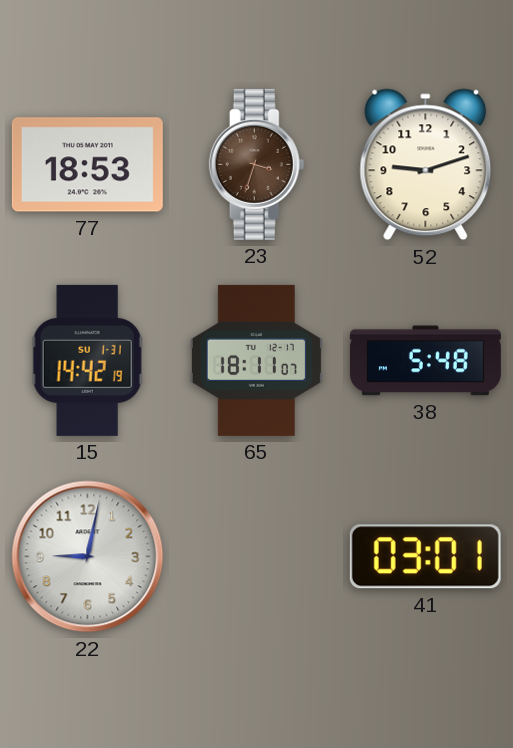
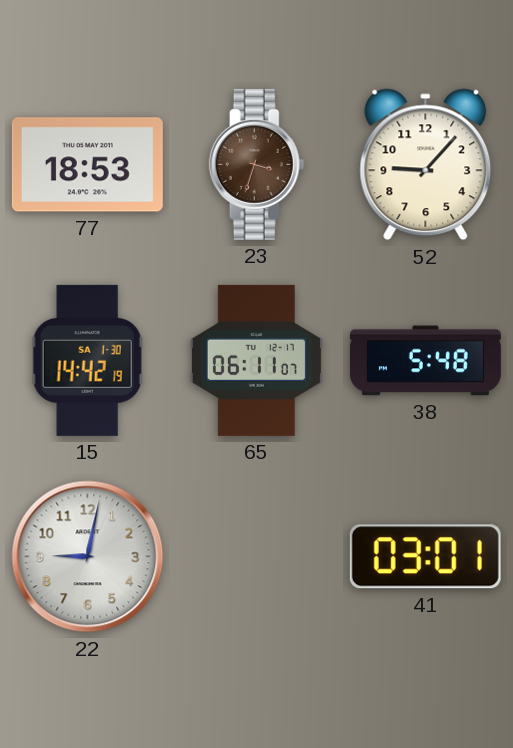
52: 9:12 -> 9:07
15 date: SU 1-31 -> SA 1-30
65: 18:11 -> 06:11
